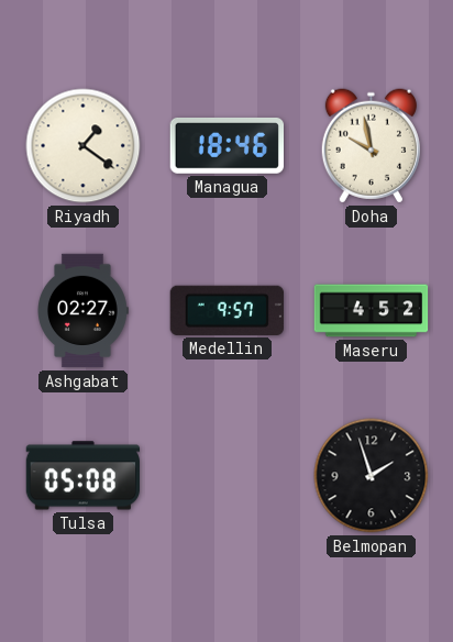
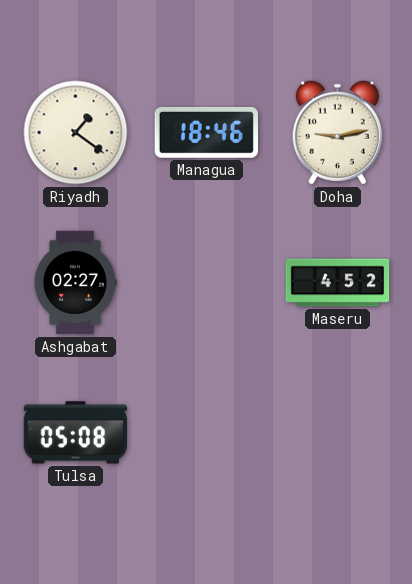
Doha: 9:58 -> 9:13
Medellin: 9:57 -> none
Belmopan: 1:57 -> none
